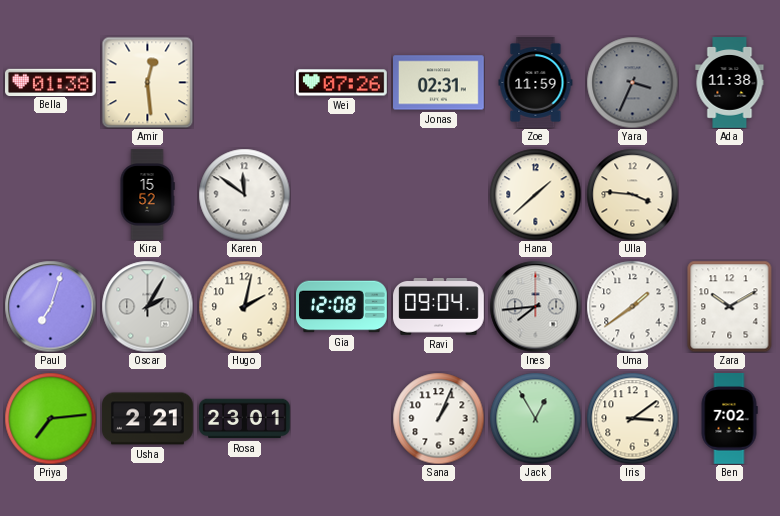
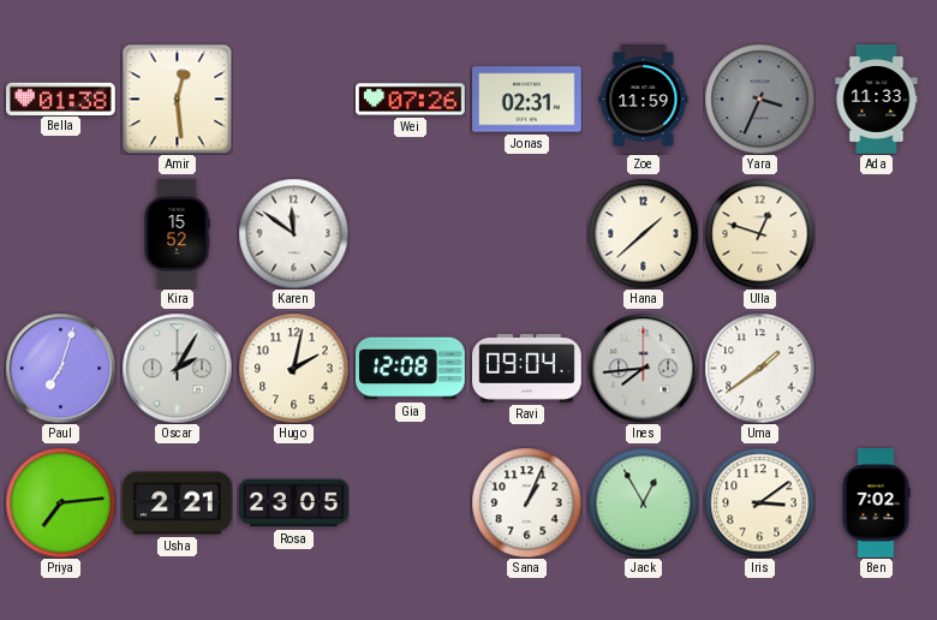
Ada: 11:38 -> 11:33
Ulla: 3:46 -> 12:48
Zara: 10:10 -> none
Rosa: 23:01 -> 23:05
